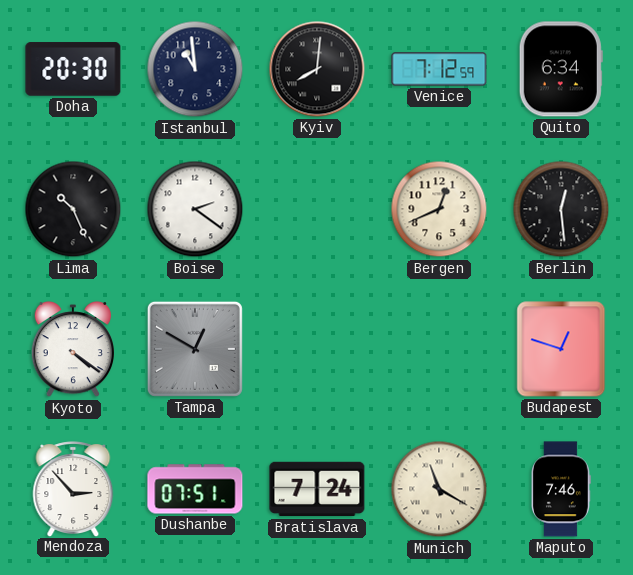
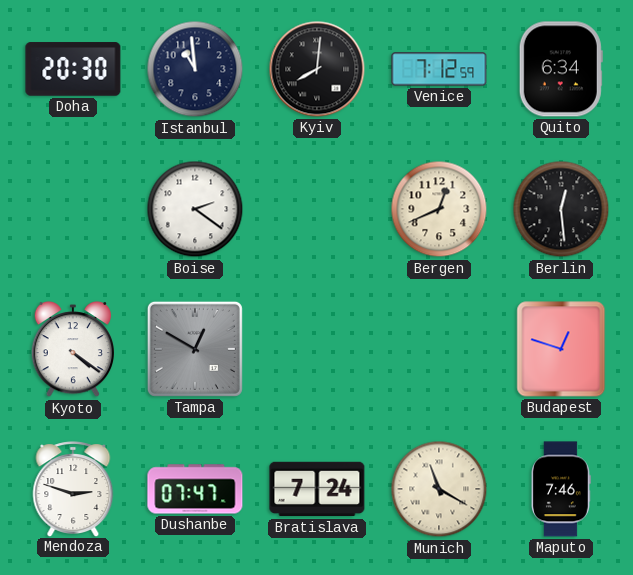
Lima: 10:26 -> none
Mendoza: 2:53 -> 2:48
Dushanbe: 07:51 -> 07:47
